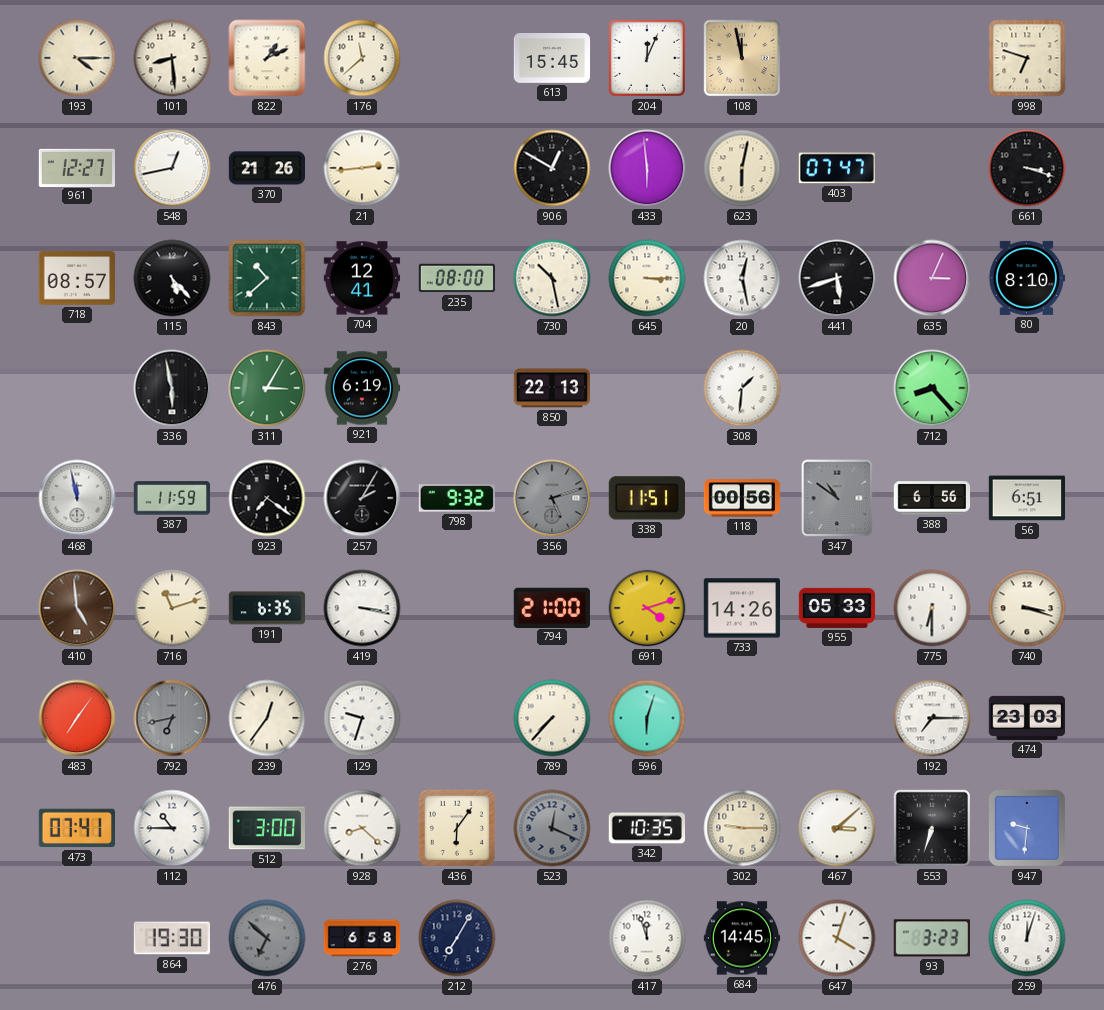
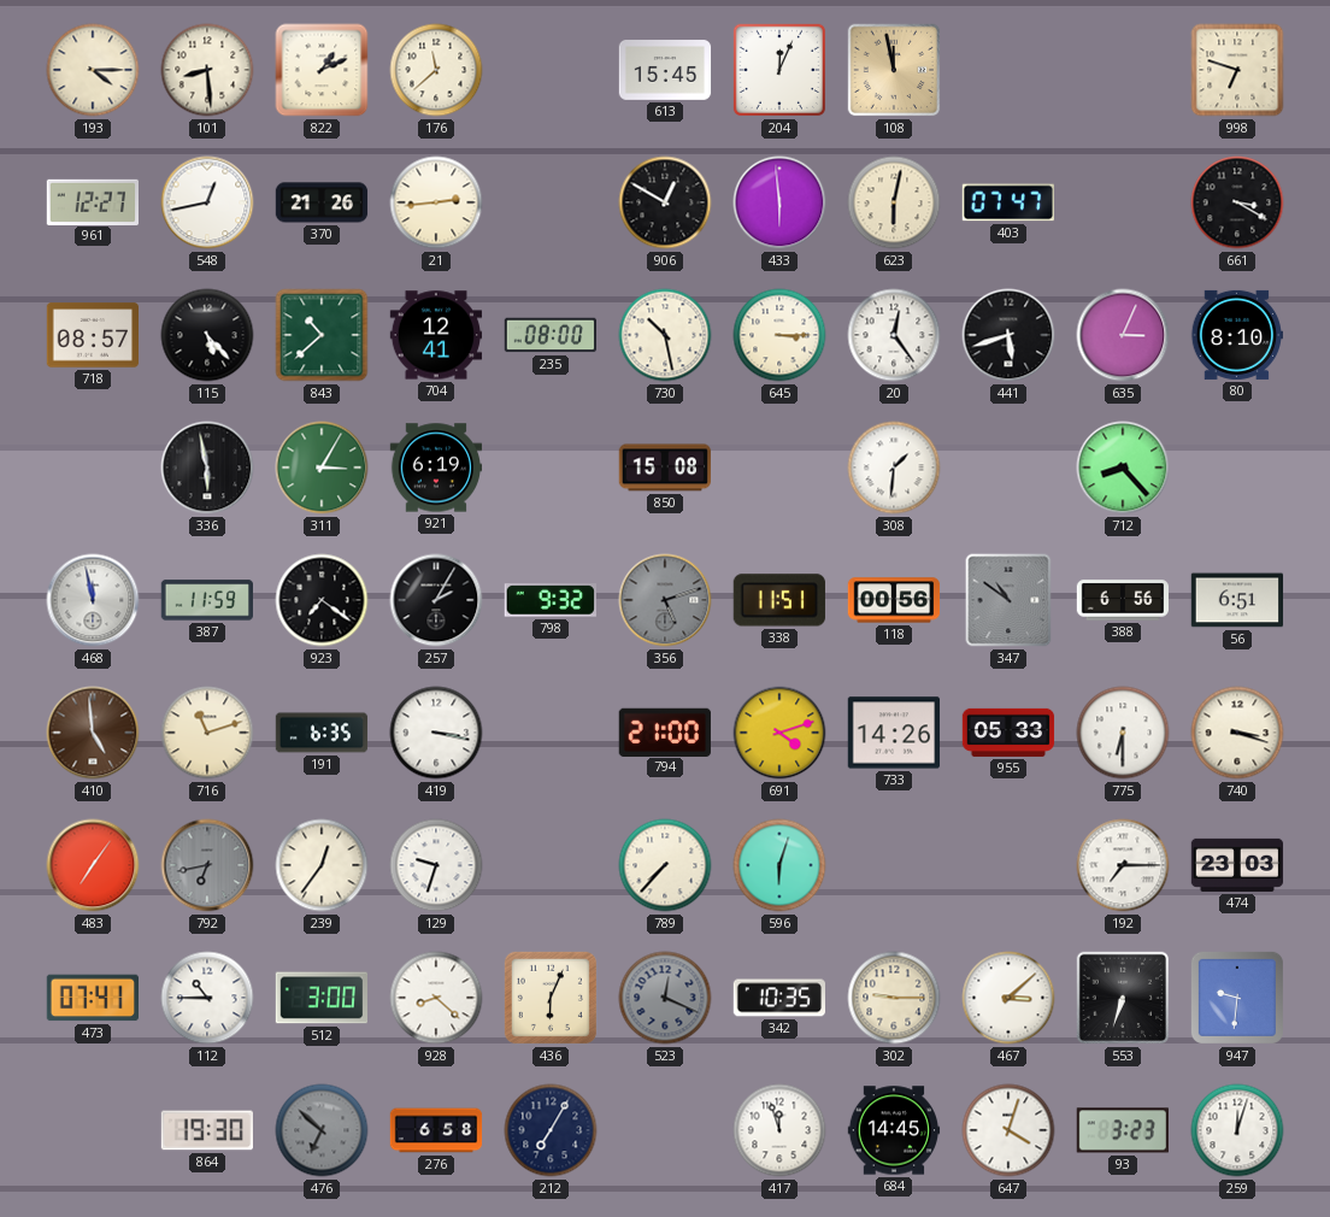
661: 3:18 -> 3:20
20: 12:28 -> 12:24
850: 22:13 -> 15:08
436: 6:06 -> 6:04
